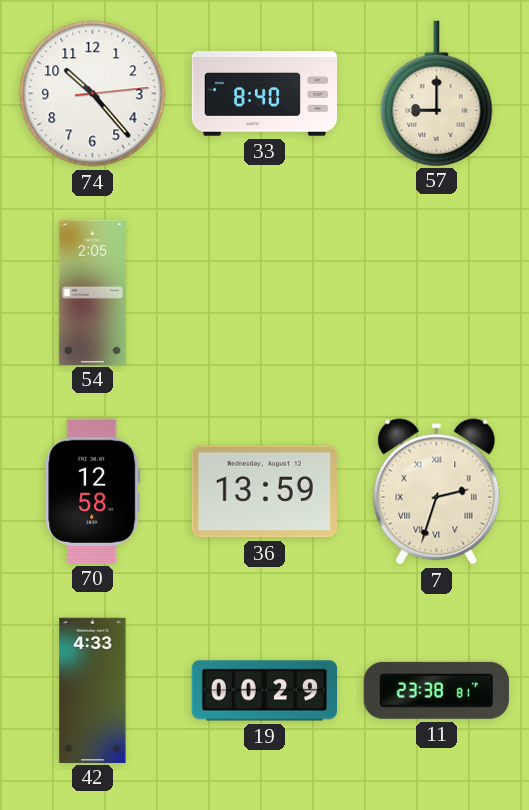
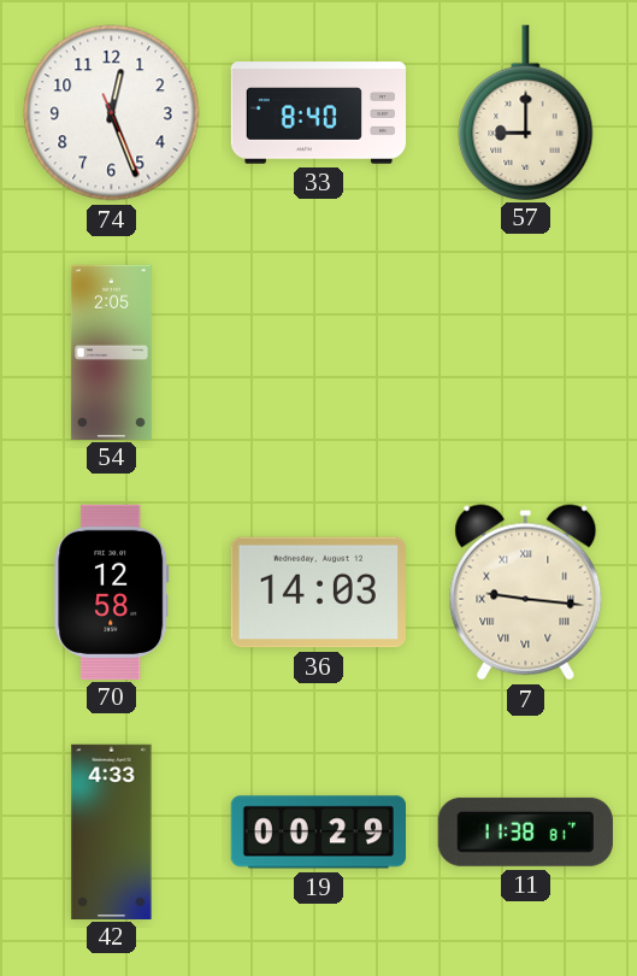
74: 10:23 -> 12:26
36: 13:59 -> 14:03
7: 2:33 -> 9:16
11: 23:38 -> 11:38
